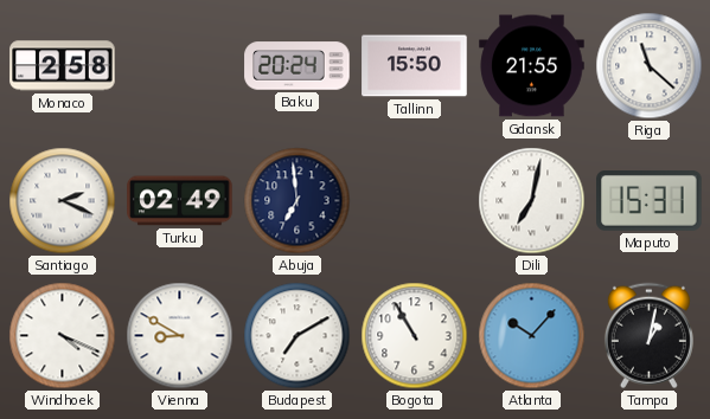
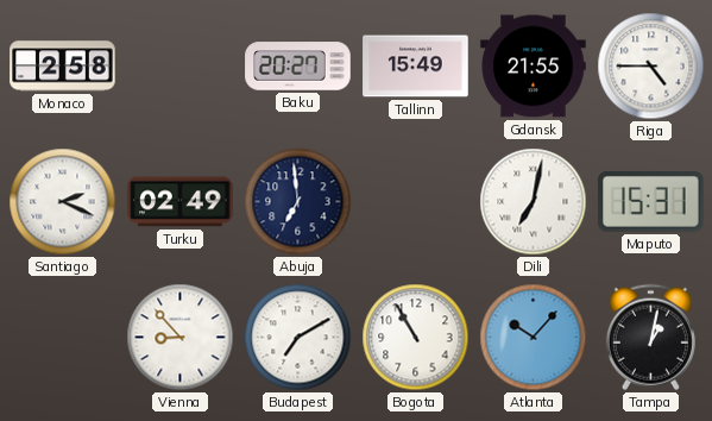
Baku: 20:24 -> 20:27
Tallinn: 15:50 -> 15:49
Riga: 11:22 -> 4:45
Windhoek: 4:19 -> none
Vienna: 8:50 -> 8:53
